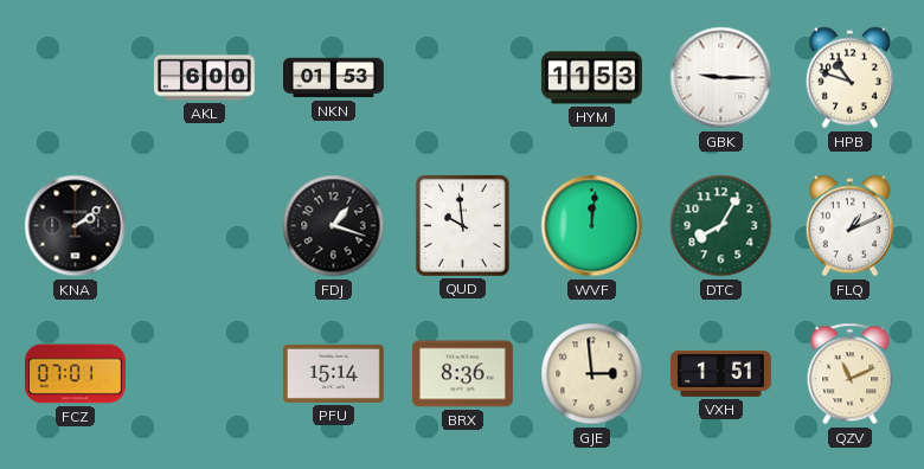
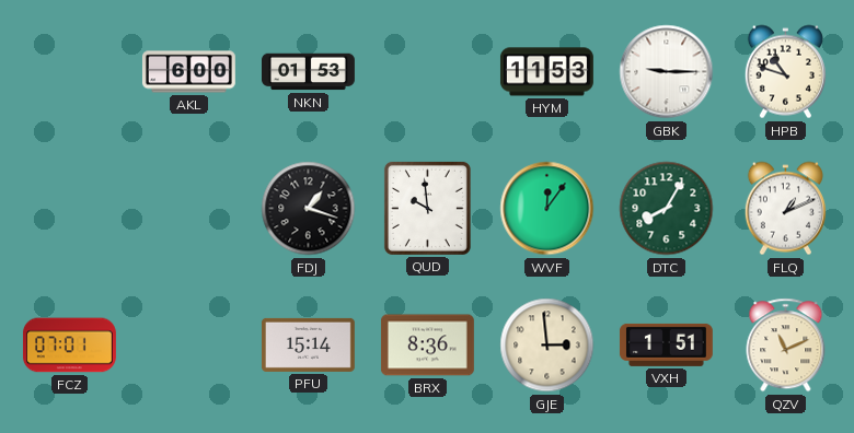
KNA: 2:09 -> none
WVF: 12:01 -> 12:06
